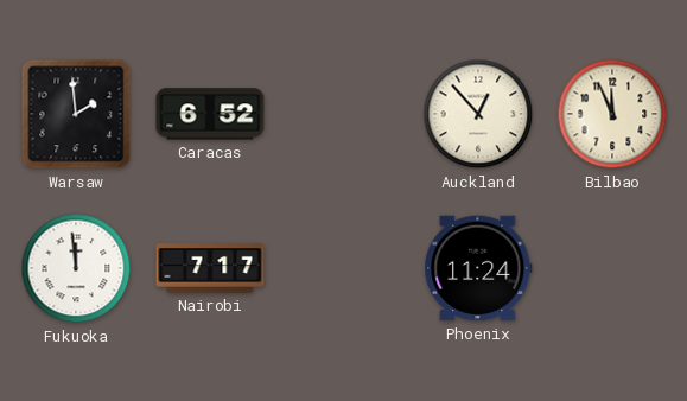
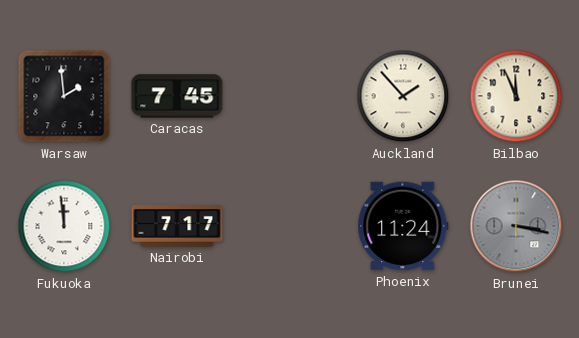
Caracas: 6:52 -> 7:45
Auckland: 12:53 -> 1:53
Brunei: none -> 3:17
